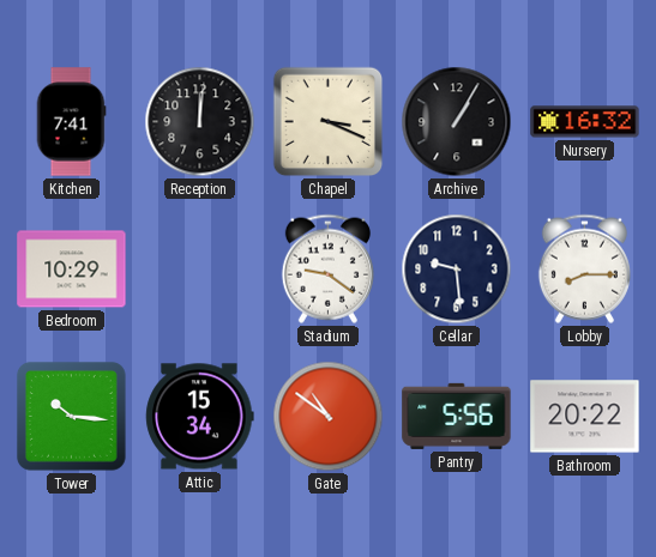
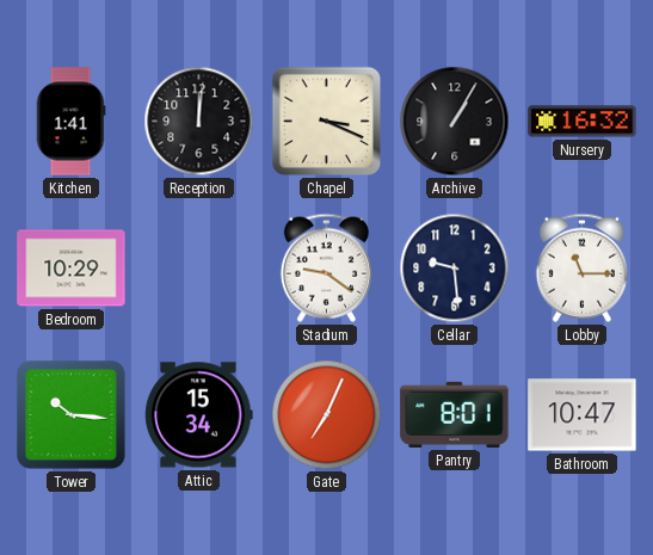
Kitchen: 7:41 -> 1:41
Lobby: 8:15 -> 11:15
Gate: 10:51 -> 7:04
Pantry: 5:56 -> 8:01
Bathroom: 20:22 -> 10:47
